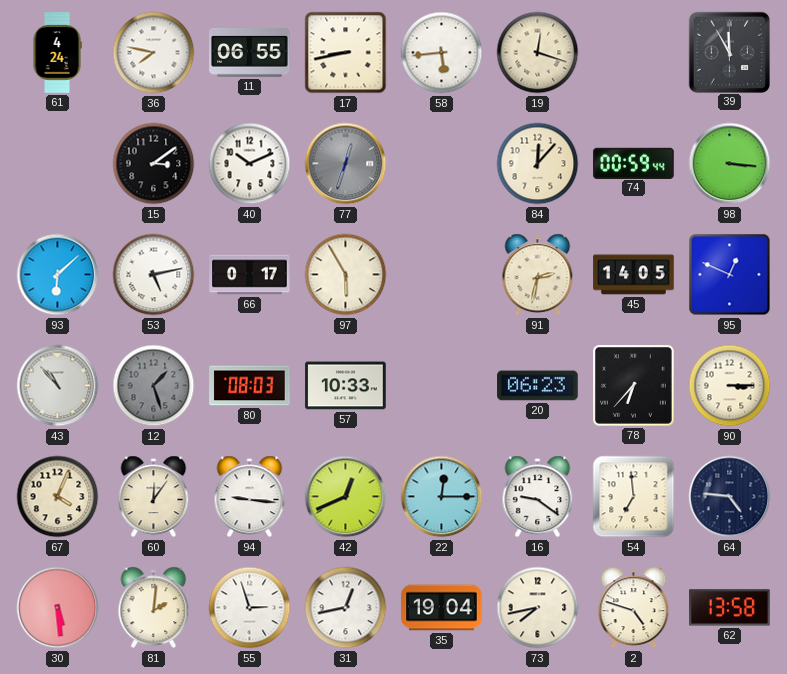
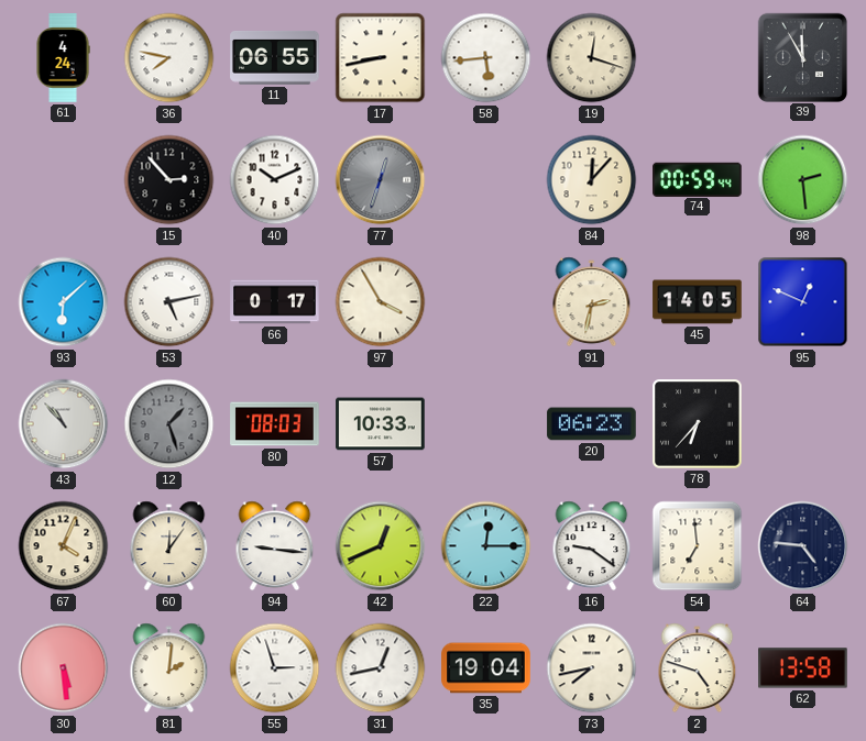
15: 3:09 -> 2:53
98: 3:16 -> 2:29
97: 5:55 -> 3:55
90: 3:15 -> none
